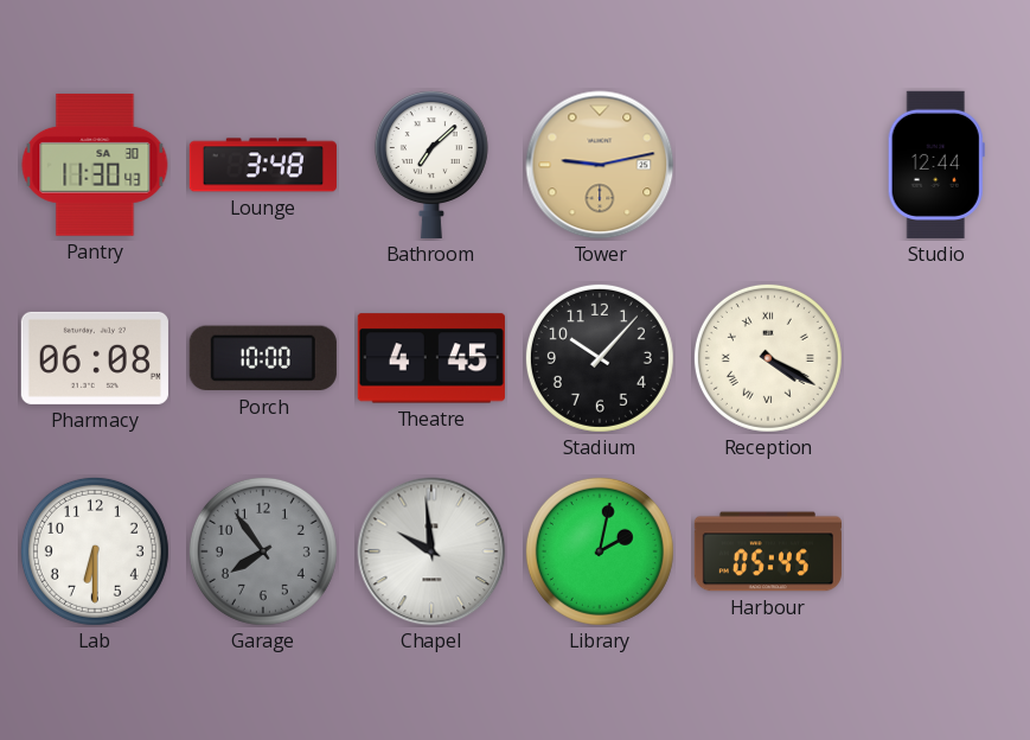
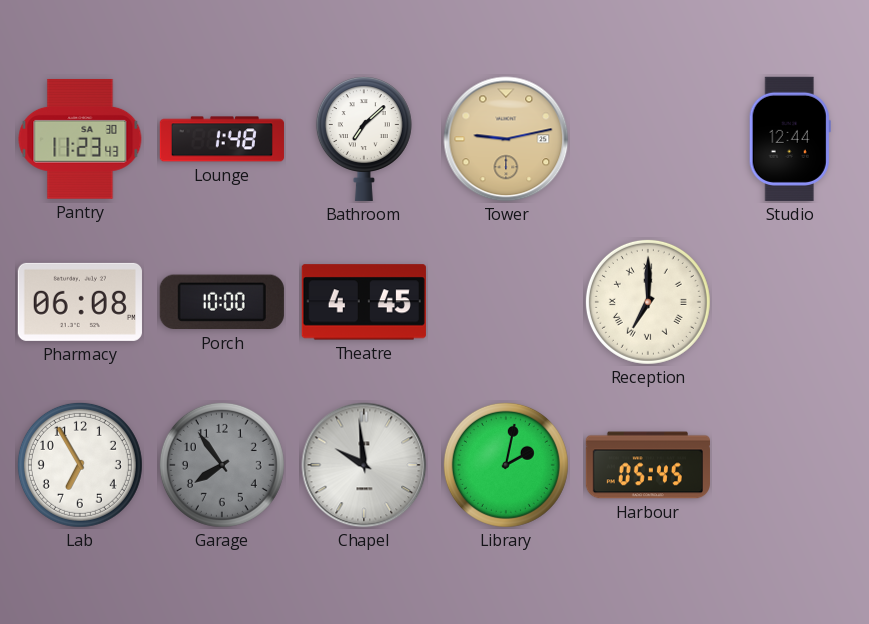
Pantry: 11:30 -> 11:23
Lounge: 3:48 -> 1:48
Stadium: 10:07 -> none
Reception: 4:20 -> 7:00
Lab: 6:30 -> 6:55
